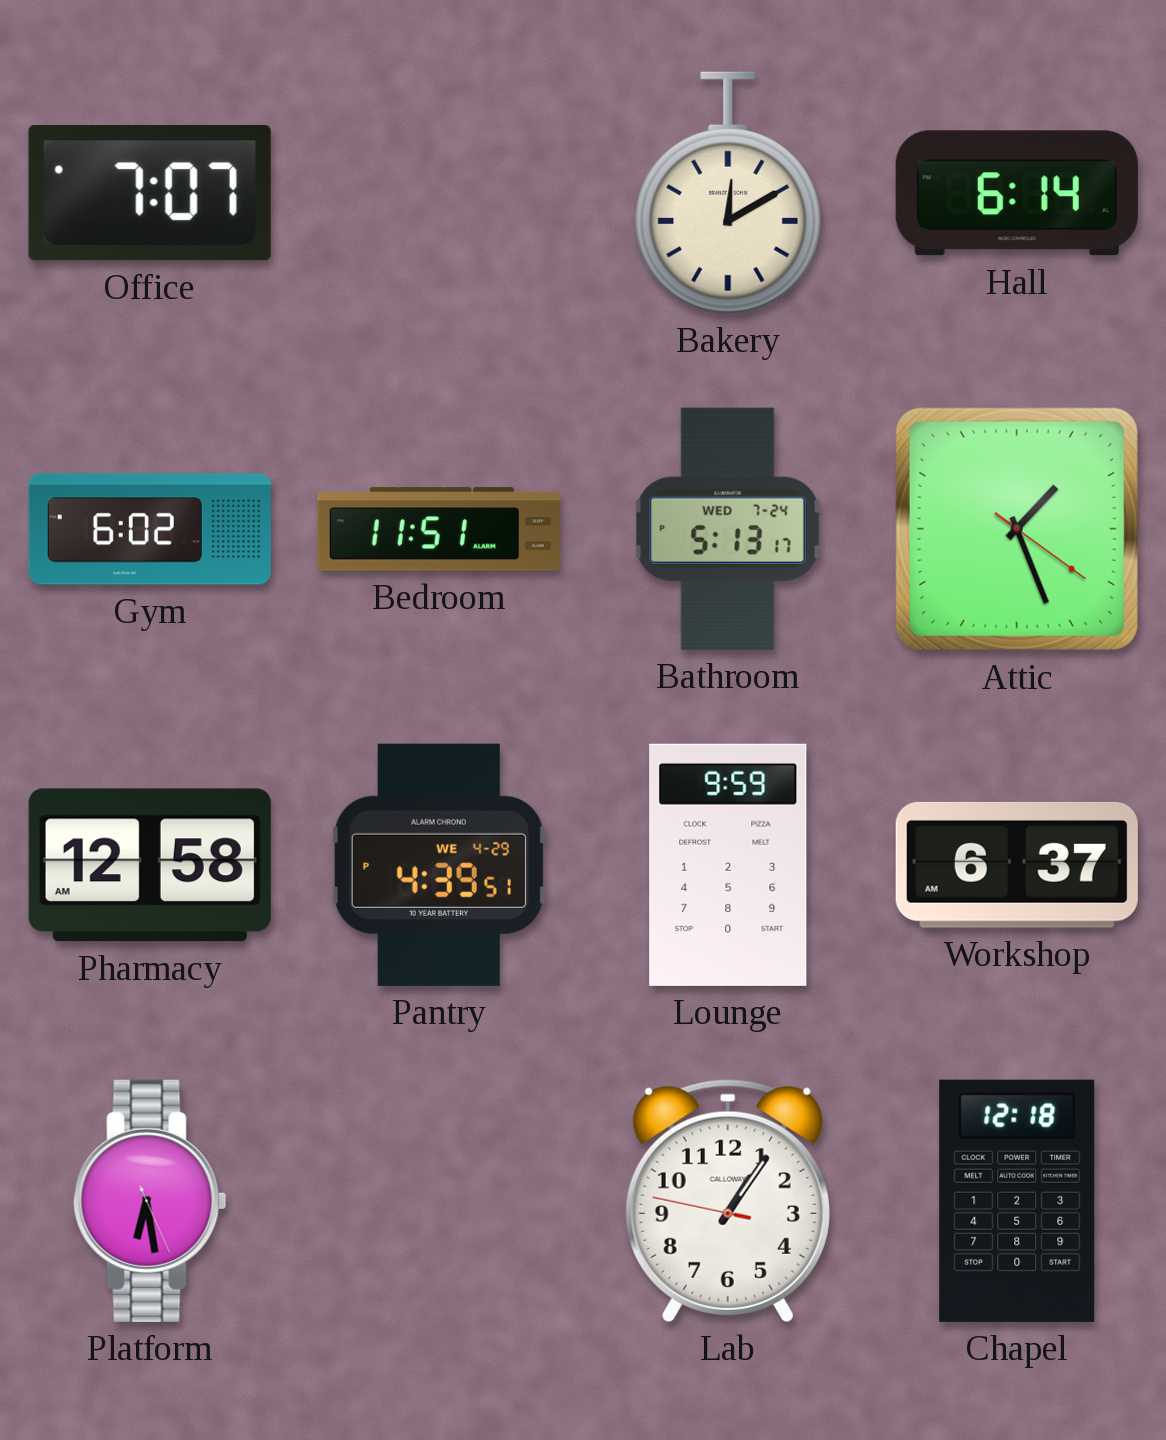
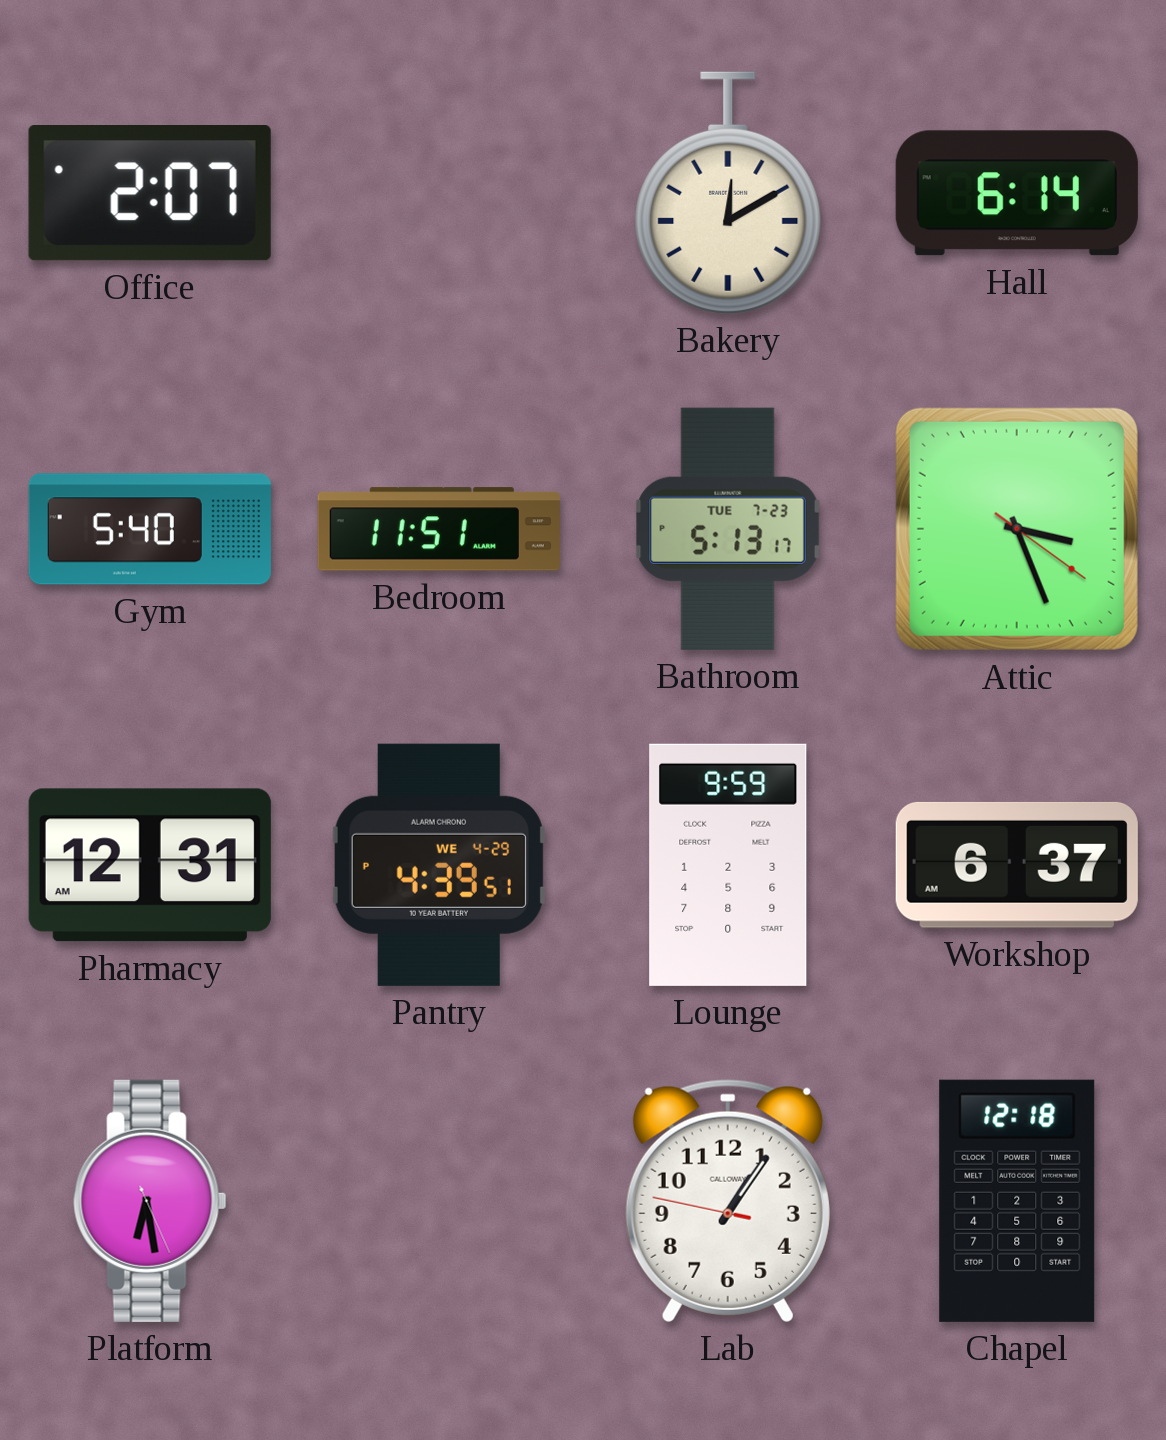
Office: 7:07 -> 2:07
Gym: 6:02 -> 5:40
Bathroom date: WED 7-24 -> TUE 7-23
Attic: 1:26 -> 3:26
Pharmacy: 12:58 -> 12:31
